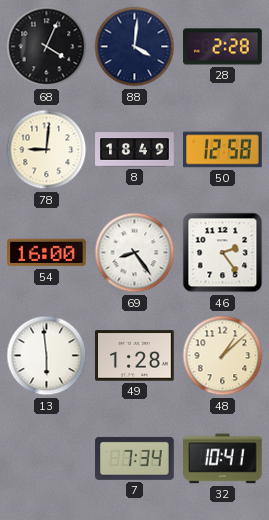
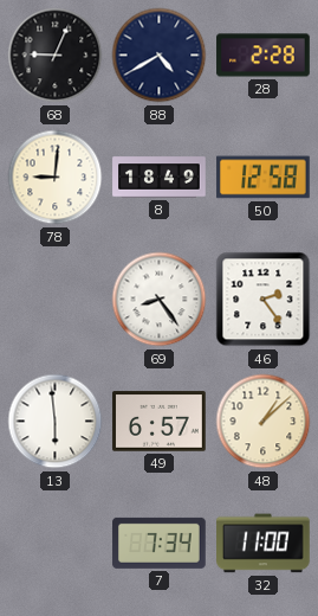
68: 4:04 -> 9:04
88: 4:01 -> 4:40
54: 16:00 -> none
49: 1:28 -> 6:57
32: 10:41 -> 11:00
